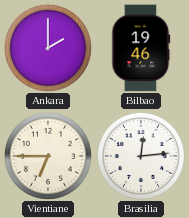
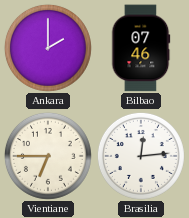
Bilbao: 19:46 -> 07:46
